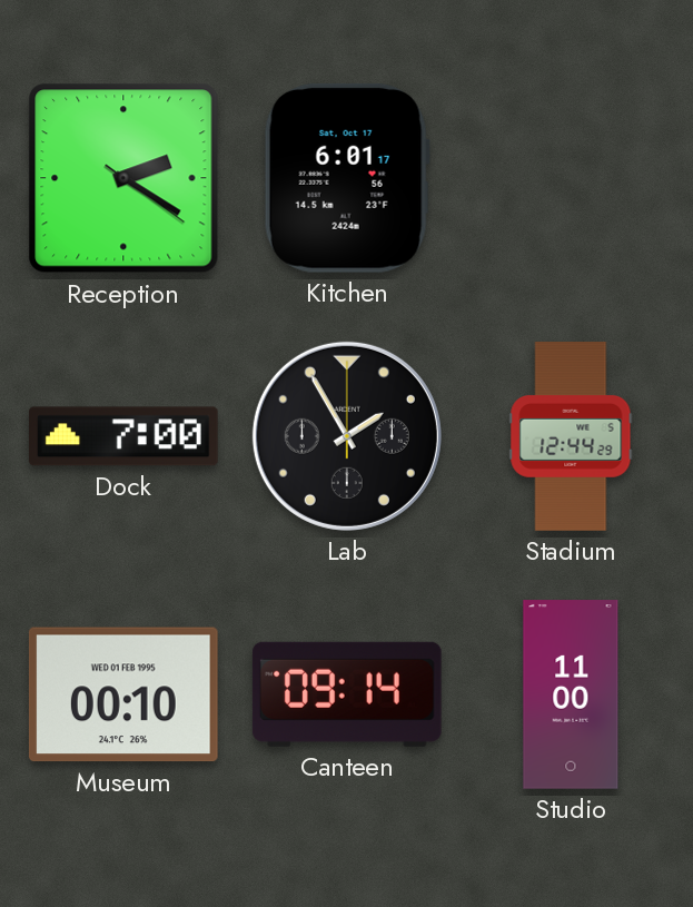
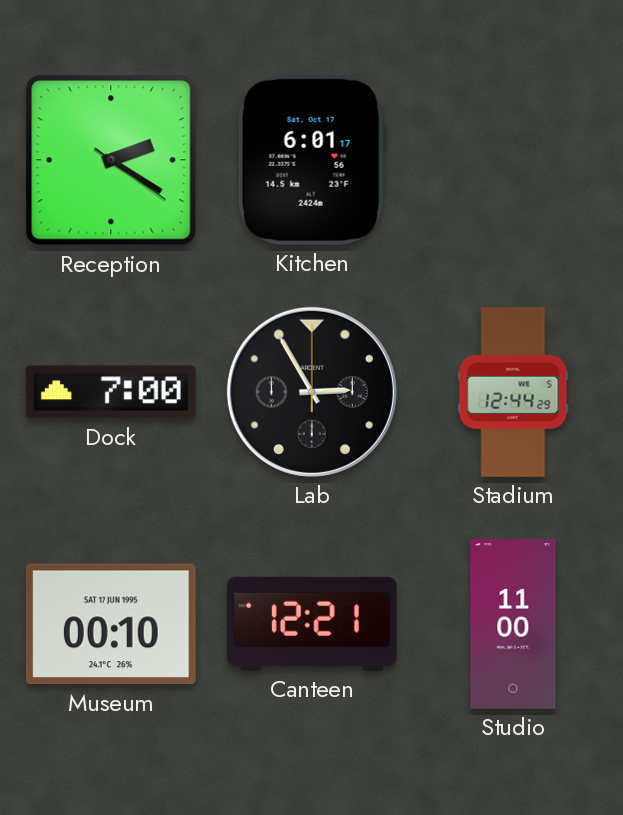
Lab: 1:55 -> 2:55
Museum date: WED 01 FEB 1995 -> SAT 17 JUN 1995
Canteen: 09:14 -> 12:21
